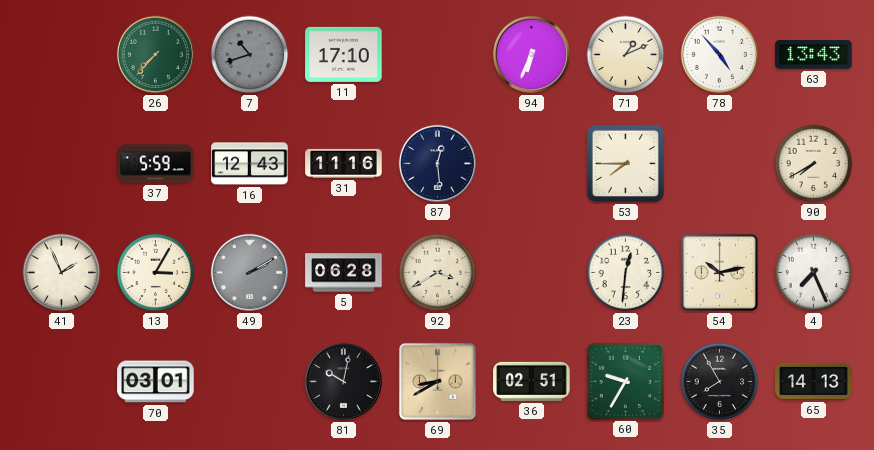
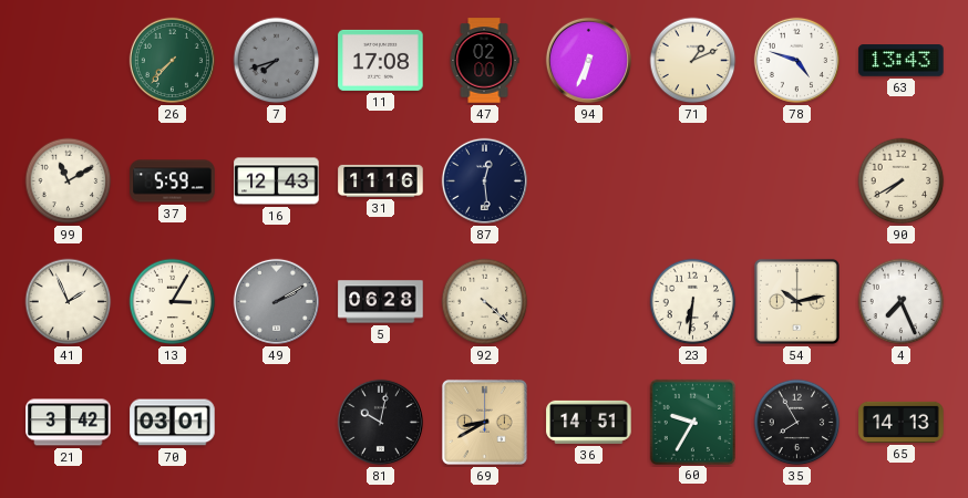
7: 10:42 -> 7:42
11: 17:10 -> 17:08
47: none -> 02:00
78: 4:53 -> 4:48
99: none -> 11:10
53: 7:45 -> none
92: 3:40 -> 4:22
23: 12:31 -> 6:31
21: none -> 3:42
36: 02:51 -> 14:51
